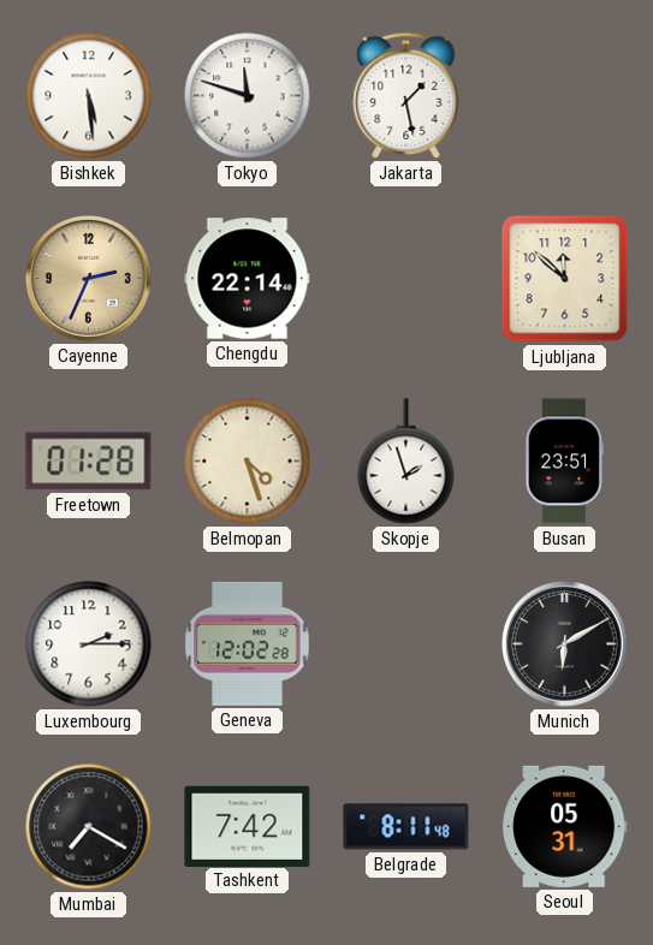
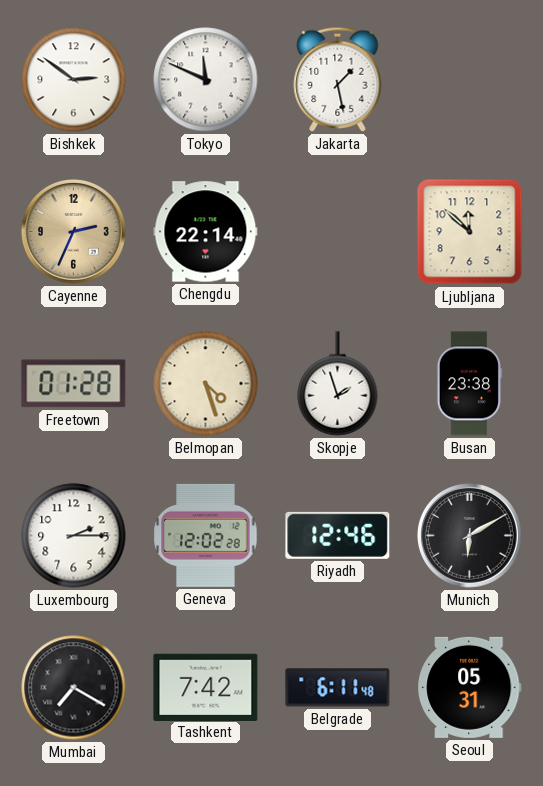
Bishkek: 5:29 -> 2:51
Tokyo: 11:48 -> 11:49
Busan: 23:51 -> 23:38
Riyadh: none -> 12:46
Belgrade: 8:11 -> 6:11
